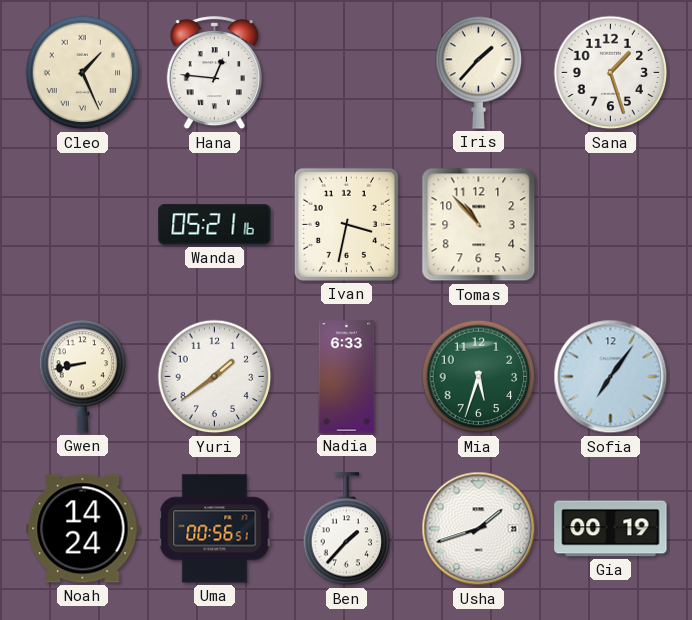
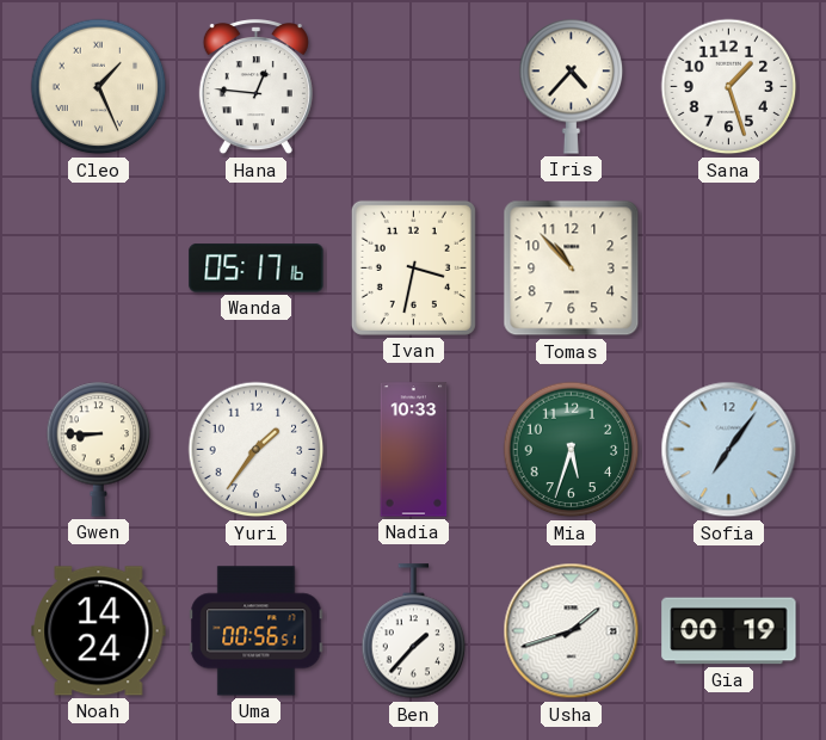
Iris: 1:37 -> 4:37
Wanda: 05:21 -> 05:17
Gwen: 8:43 -> 8:45
Yuri: 1:39 -> 1:36
Nadia: 6:33 -> 10:33
